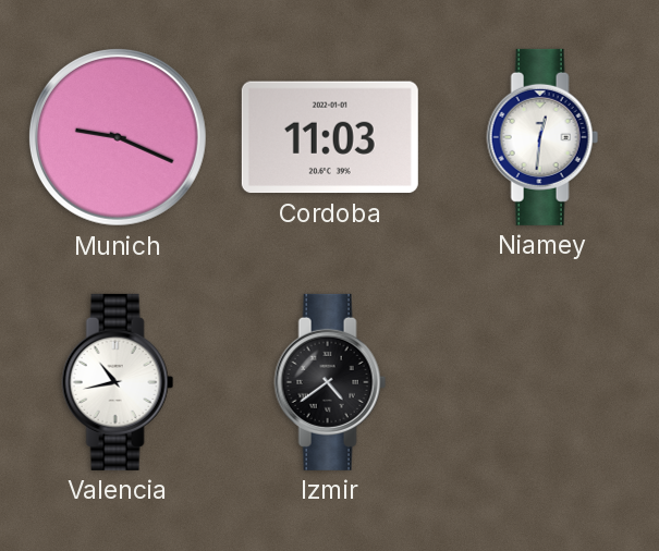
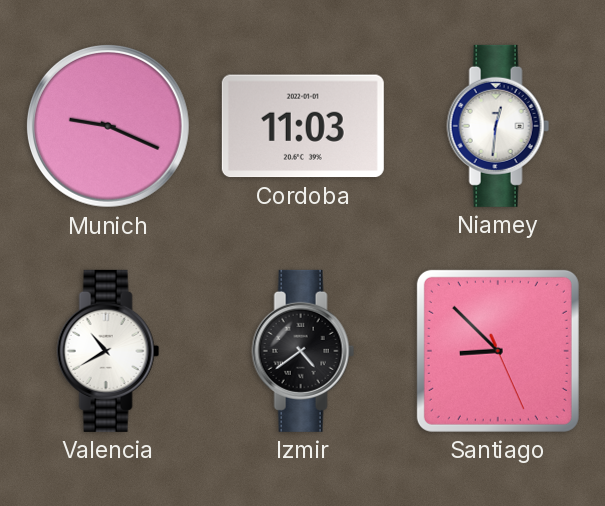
Valencia: 10:43 -> 10:40
Santiago: none -> 8:52
